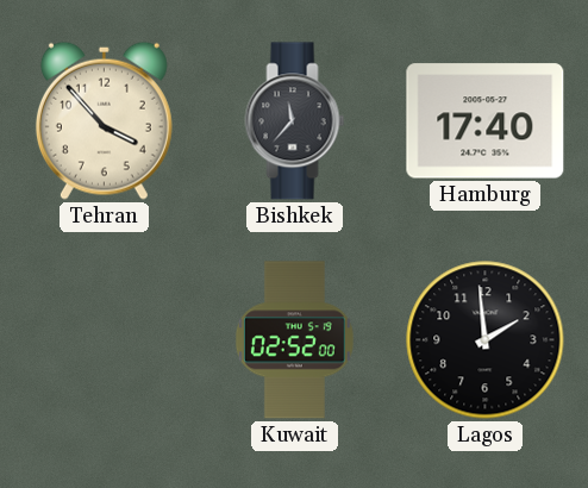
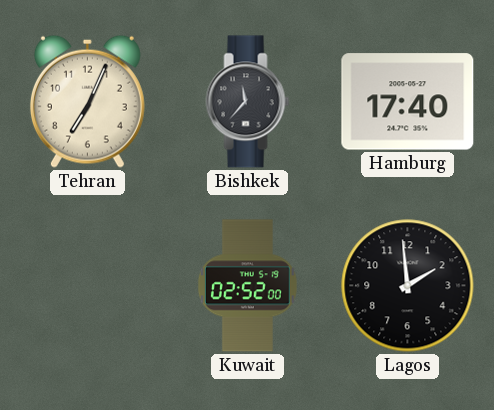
Tehran: 3:53 -> 7:04
